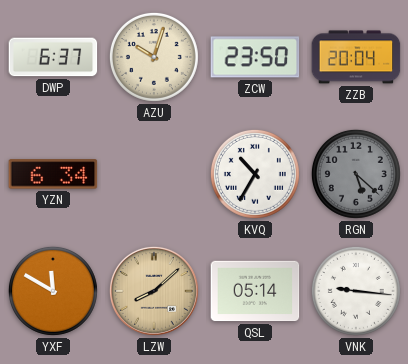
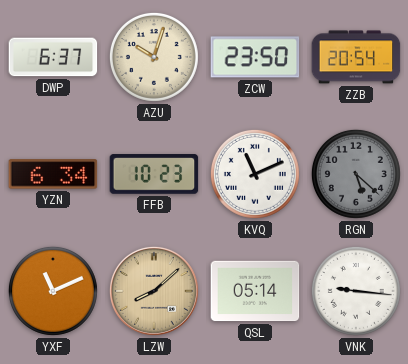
ZZB: 20:04 -> 20:54
FFB: none -> 10:23
KVQ: 10:35 -> 11:11
YXF: 11:50 -> 11:11
